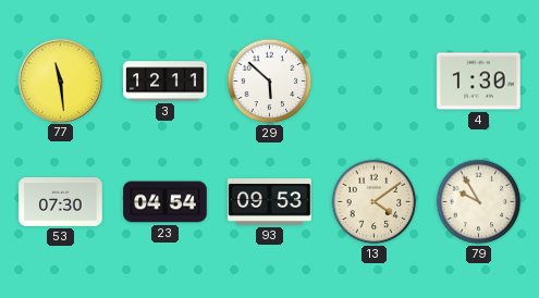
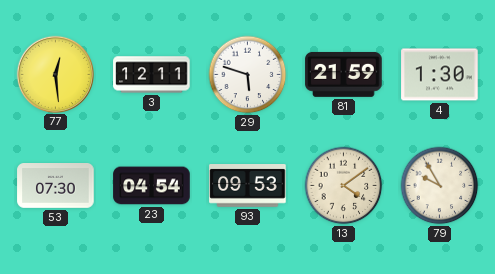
77: 11:29 -> 12:29
29: 5:52 -> 5:48
81: none -> 21:59
